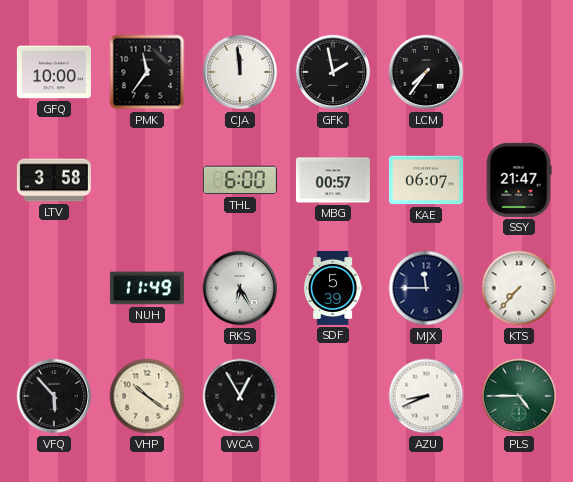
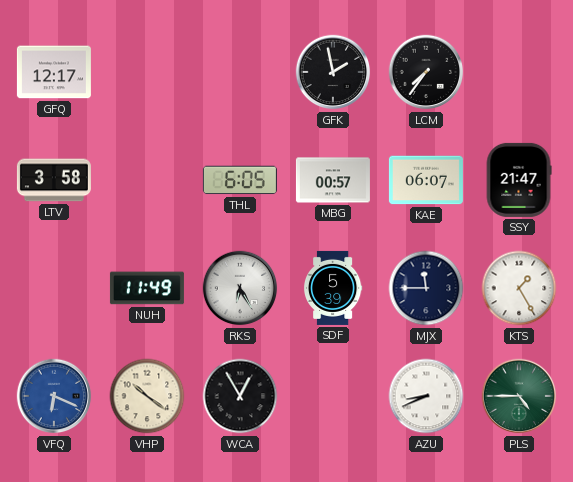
GFQ: 10:00 -> 12:17
PMK: 11:36 -> none
CJA: 11:59 -> none
THL: 6:00 -> 6:05
KTS: 7:37 -> 1:25
VFQ: 5:53 -> 6:19
VFQ dial: black -> blue
